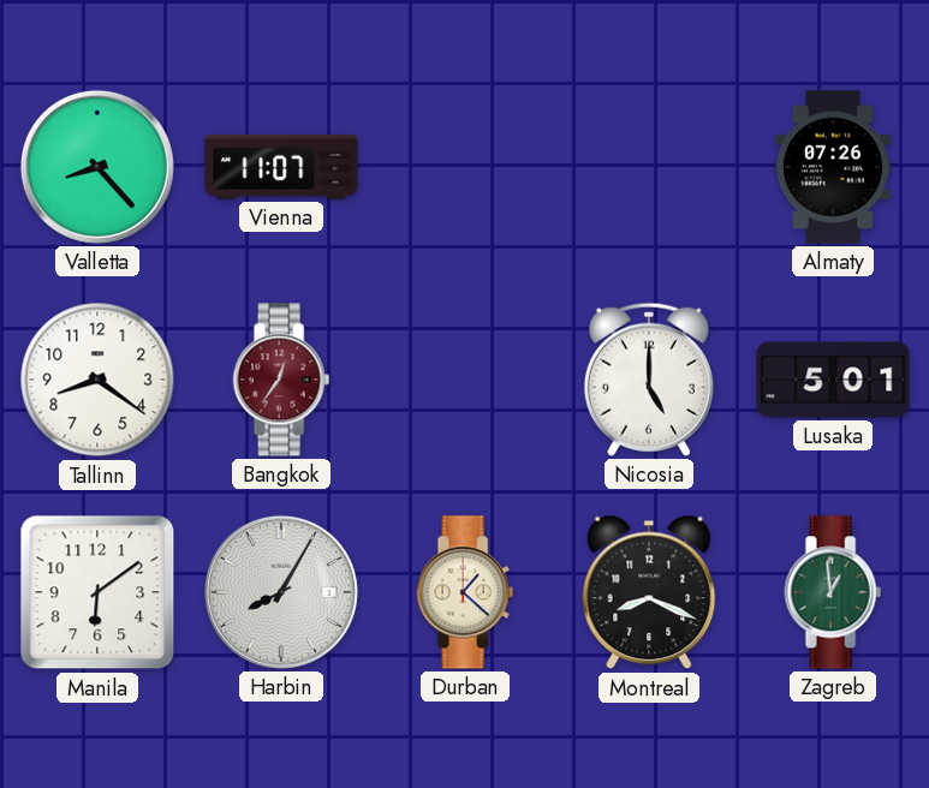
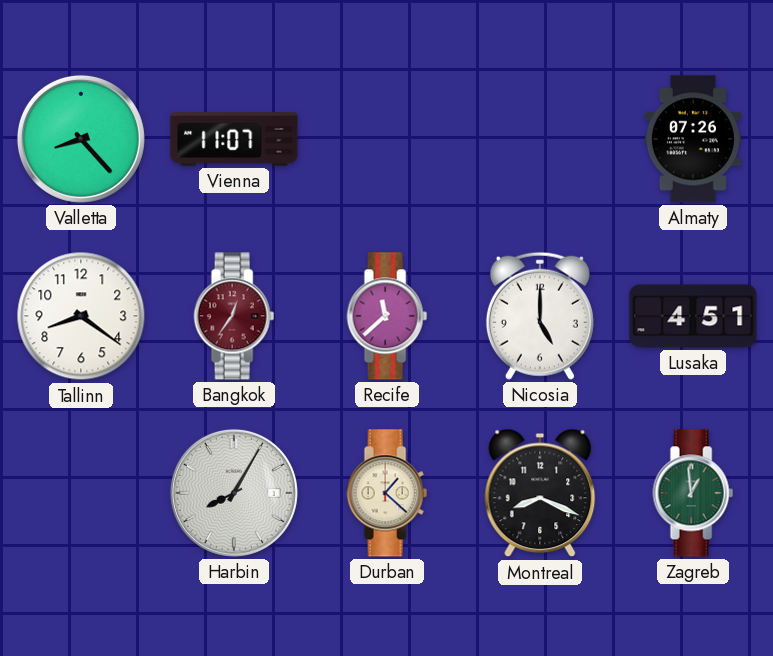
Recife: none -> 11:38
Lusaka: 5:01 -> 4:51
Manila: 6:09 -> none
